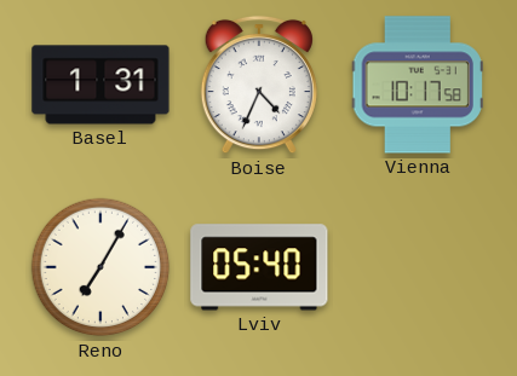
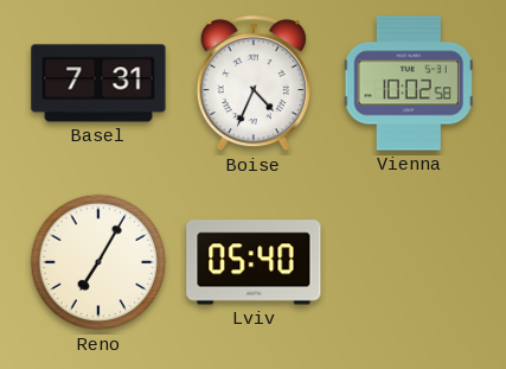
Basel: 1:31 -> 7:31
Vienna: 10:17 -> 10:02
